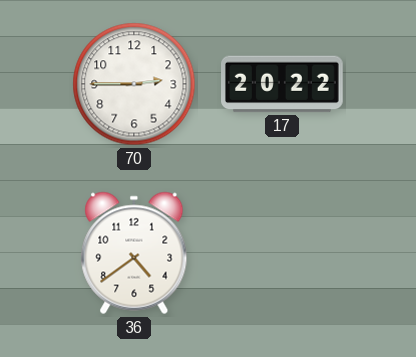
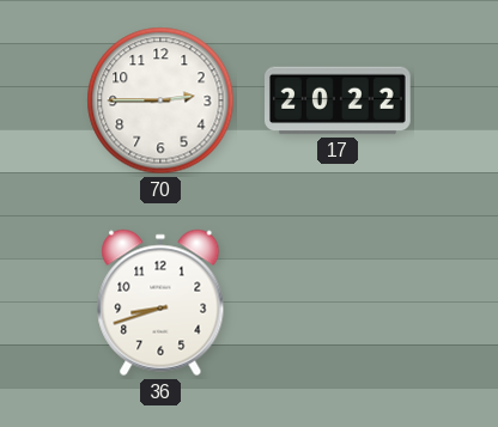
36: 4:39 -> 8:42
